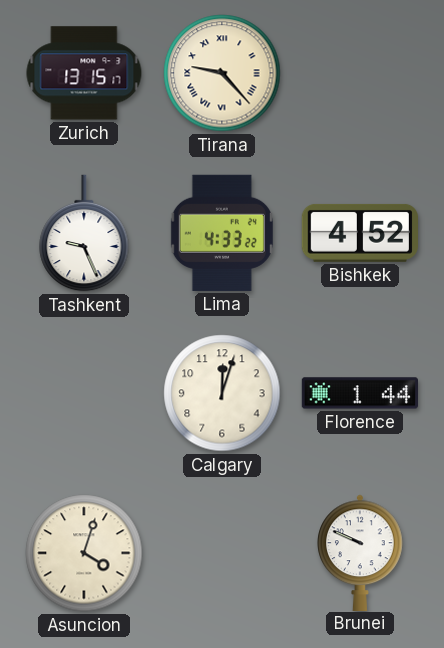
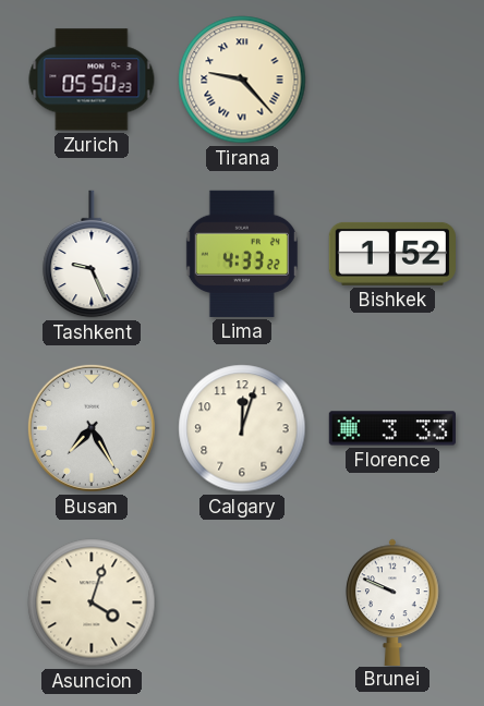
Zurich: 13:15 -> 05:50
Bishkek: 4:52 -> 1:52
Busan: none -> 7:25
Florence: 1:44 -> 3:33
